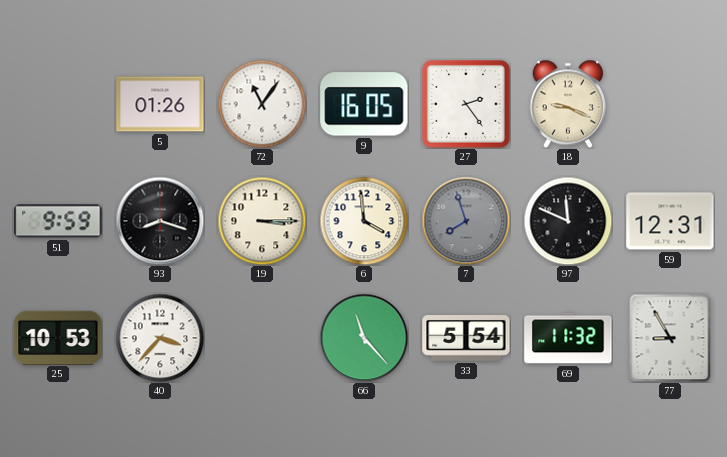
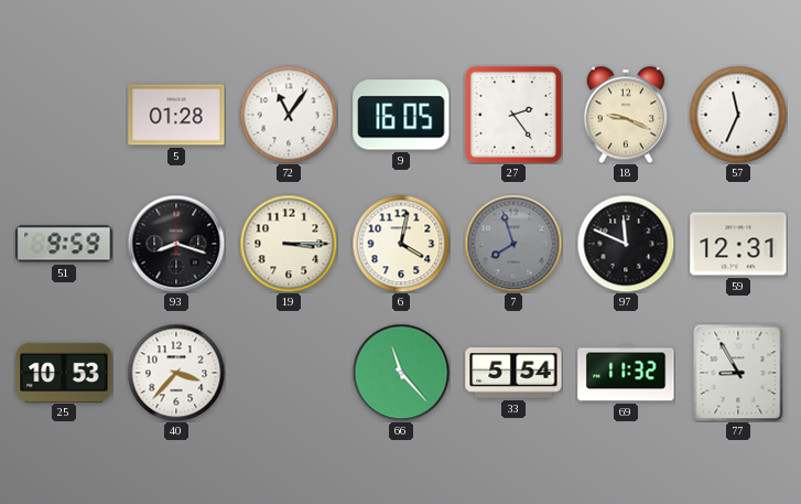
5: 01:26 -> 01:28
57: none -> 11:34
6: 3:59 -> 4:02
